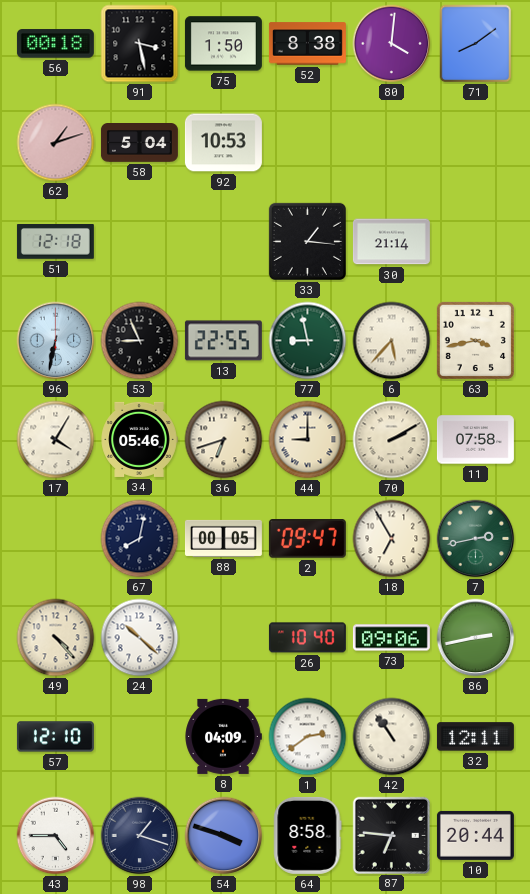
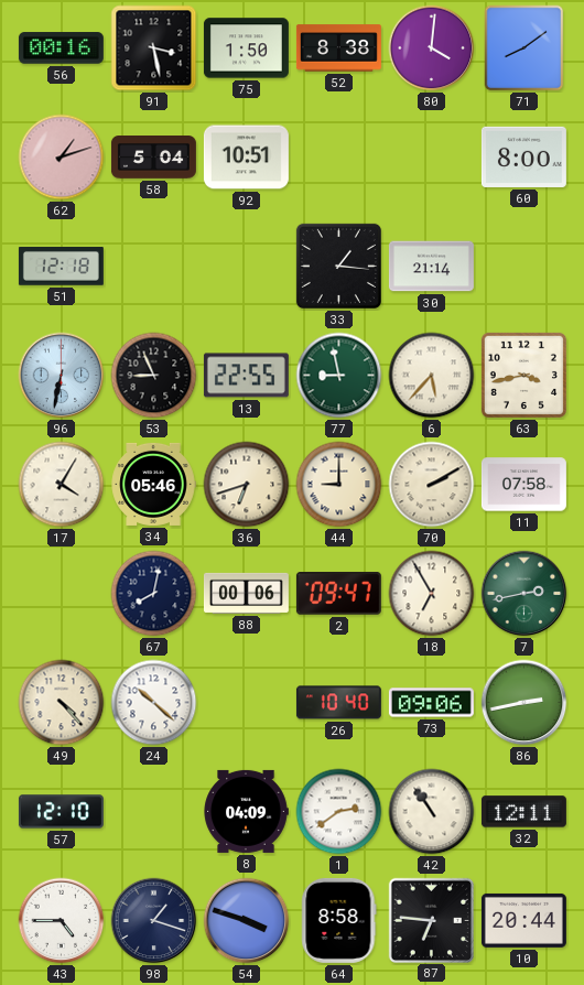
56: 00:18 -> 00:16
92: 10:53 -> 10:51
60: none -> 8:00
88: 00:05 -> 00:06
